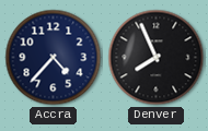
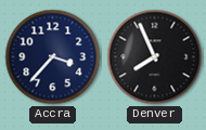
Accra: 4:37 -> 3:37
